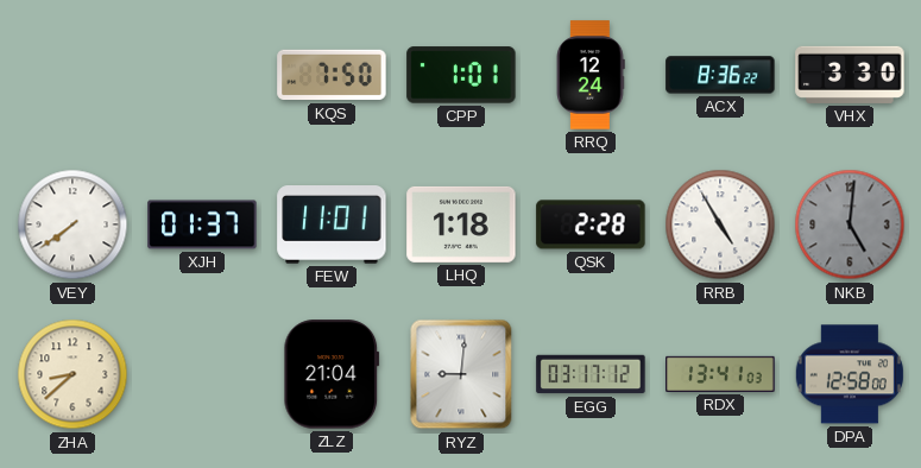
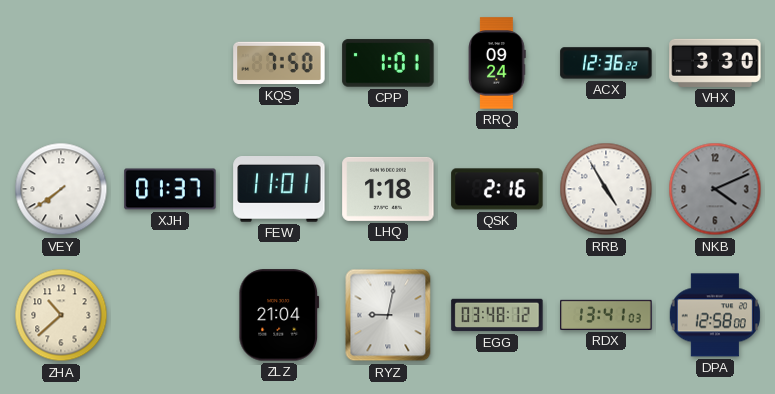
RRQ: 12:24 -> 09:24
ACX: 8:36 -> 12:36
QSK: 2:28 -> 2:16
NKB: 5:01 -> 4:11
ZHA: 8:38 -> 10:38
RYZ: 9:01 -> 9:02
EGG: 03:17 -> 03:48
